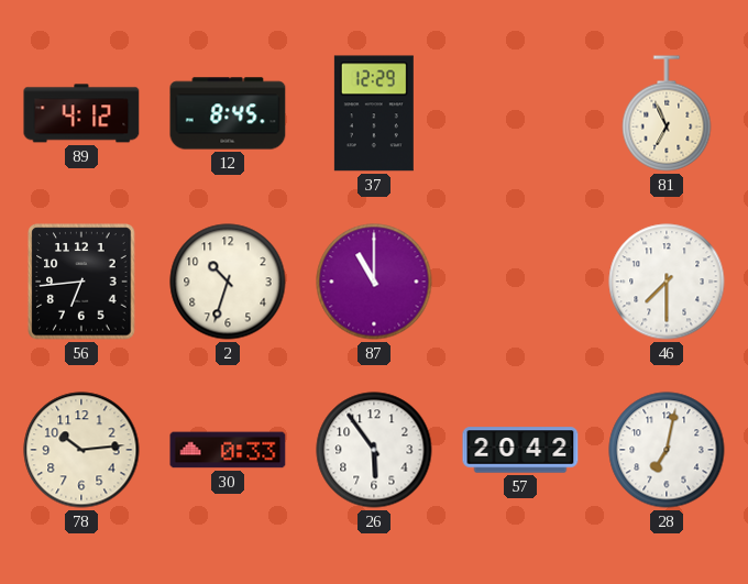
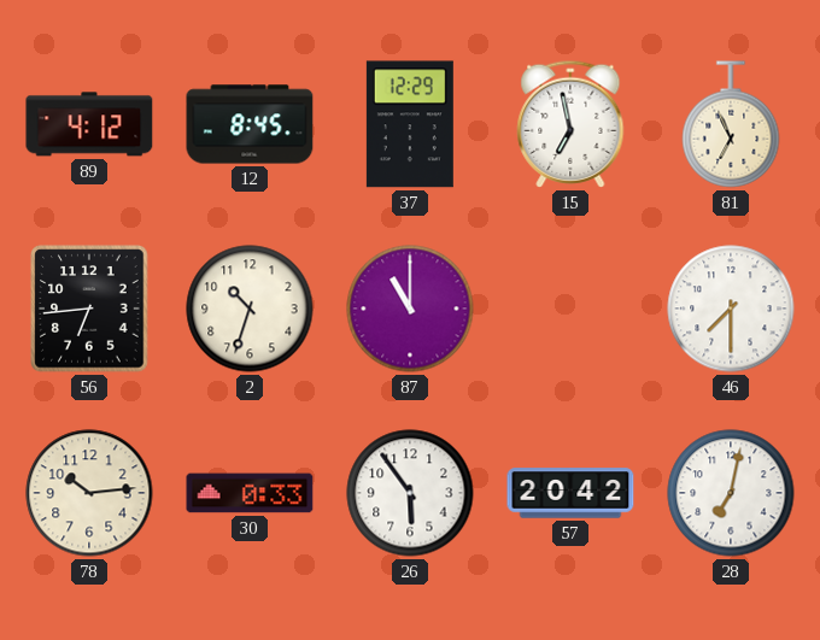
15: none -> 6:58
